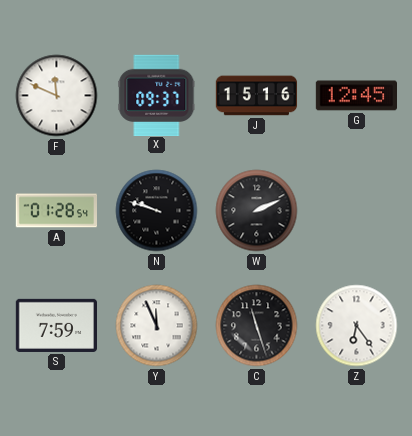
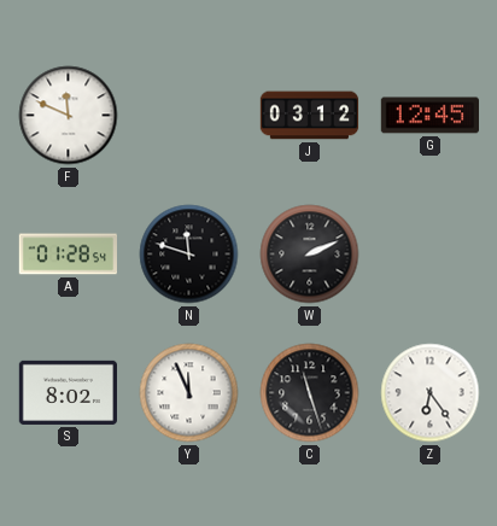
X: 09:37 -> none
J: 15:16 -> 03:12
N: 9:48 -> 11:48
S: 7:59 -> 8:02
